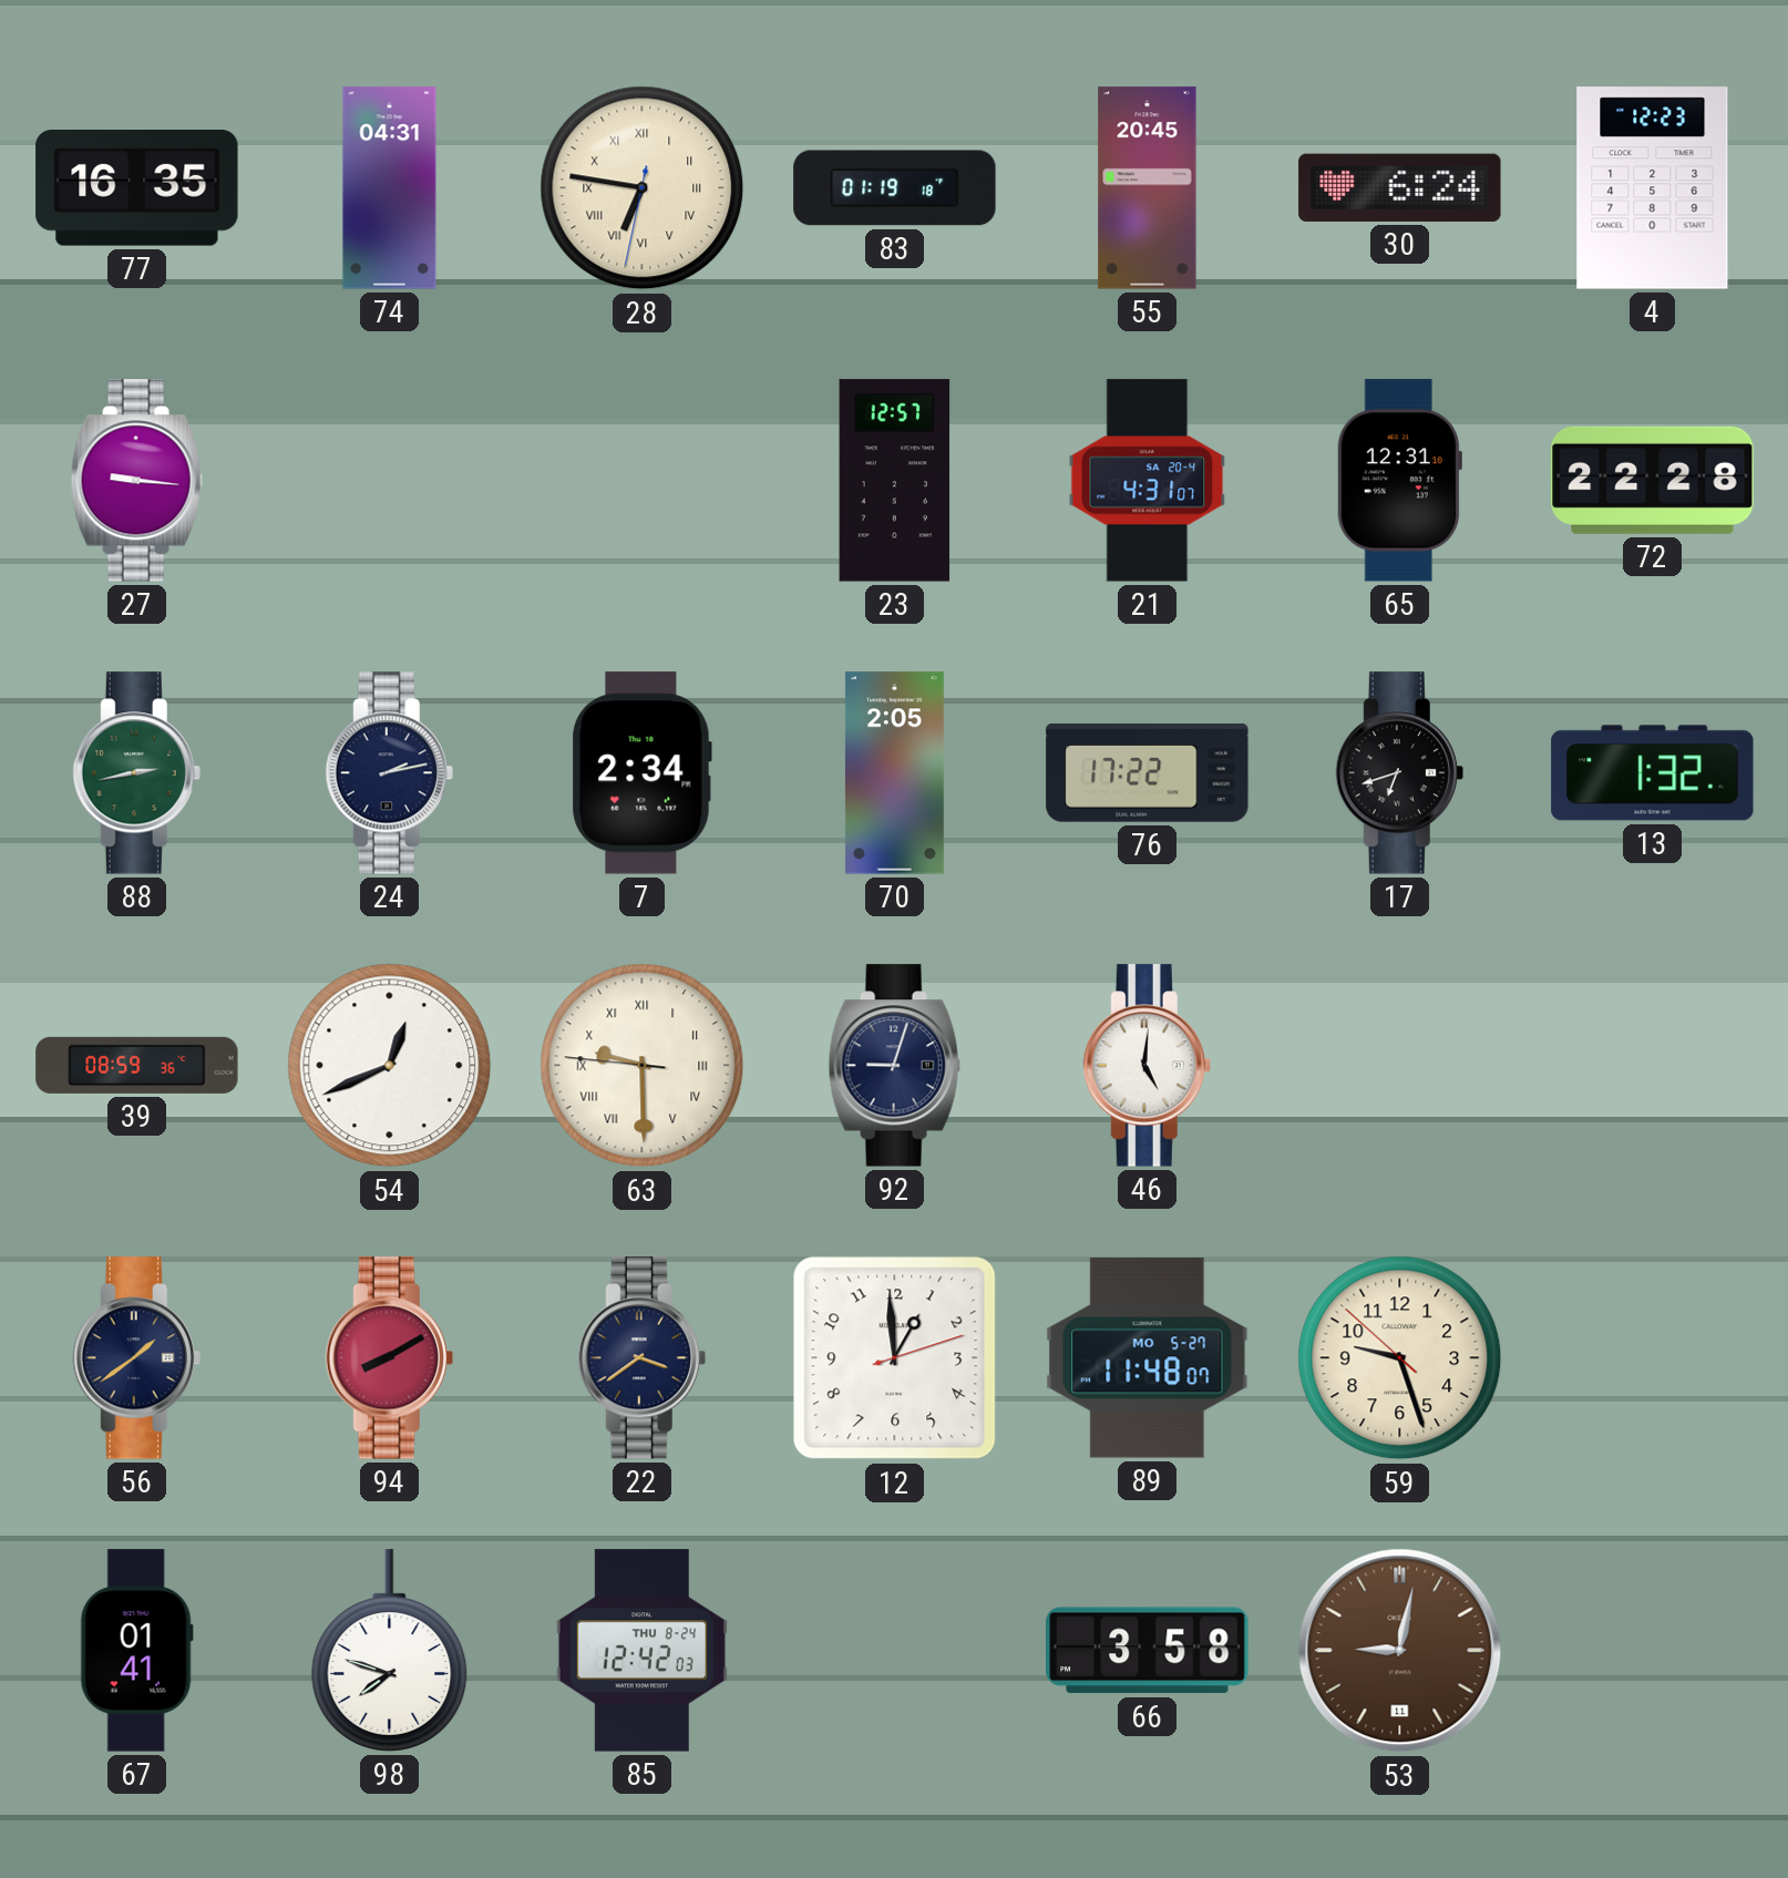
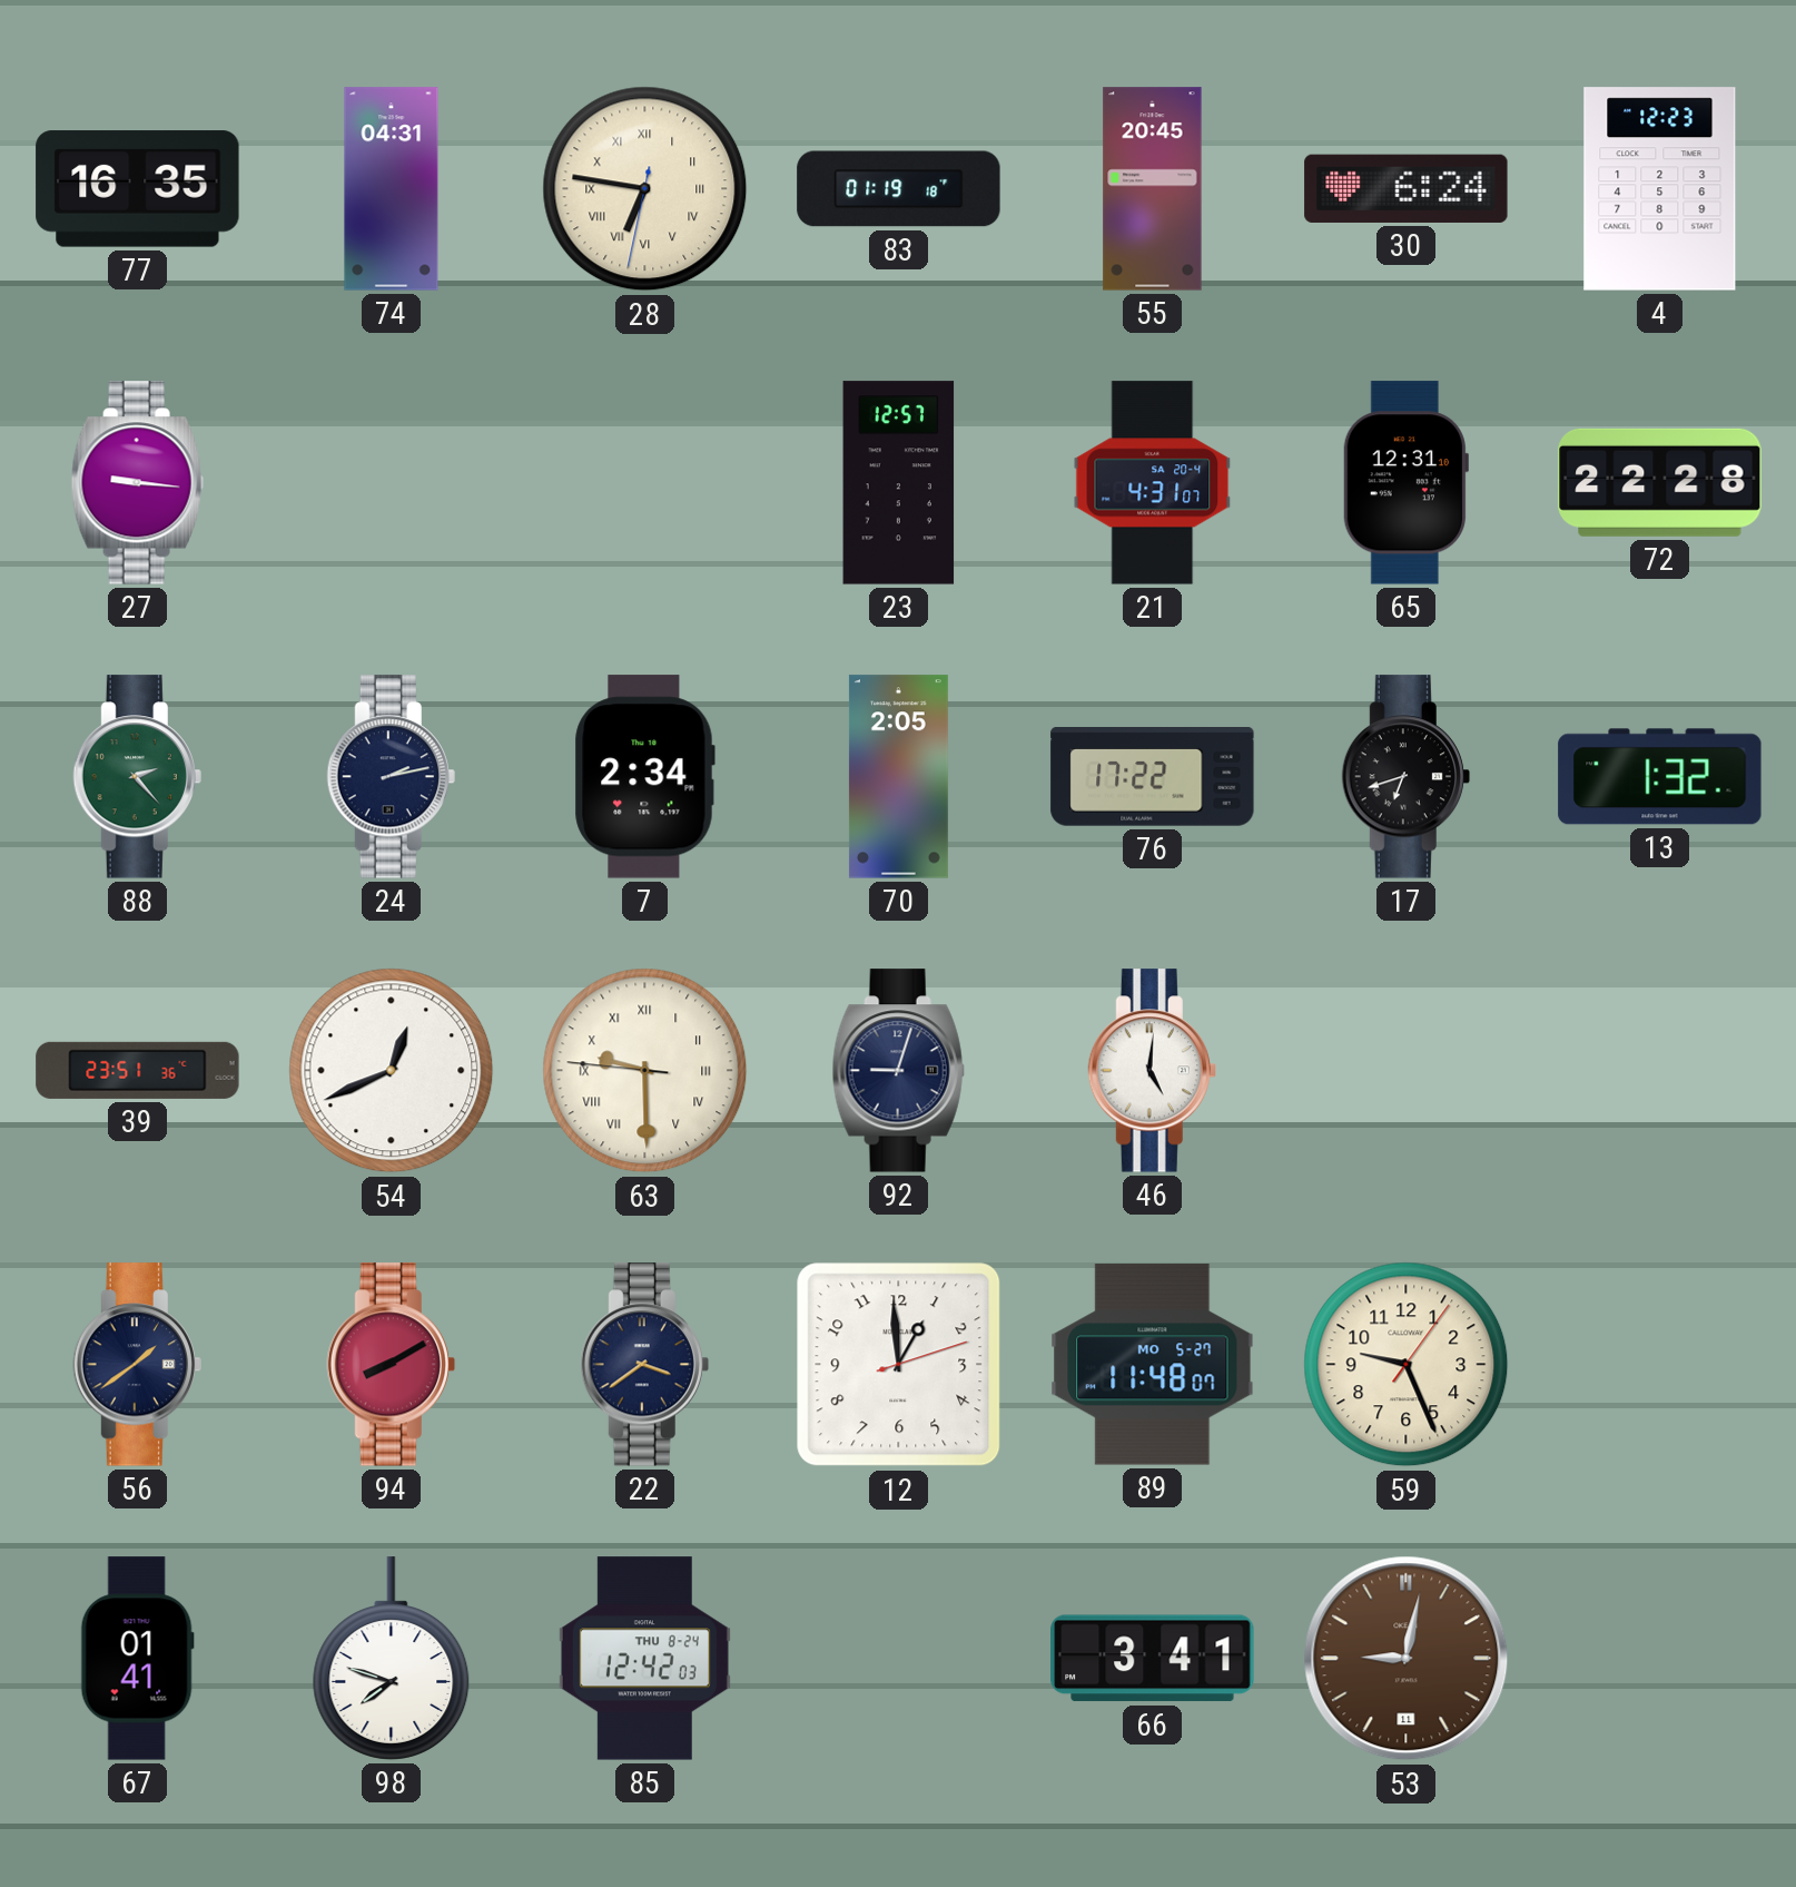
88: 2:43 -> 2:23
39: 08:59 -> 23:51
59: 9:26:52 -> 9:26:06
66: 3:58 -> 3:41
